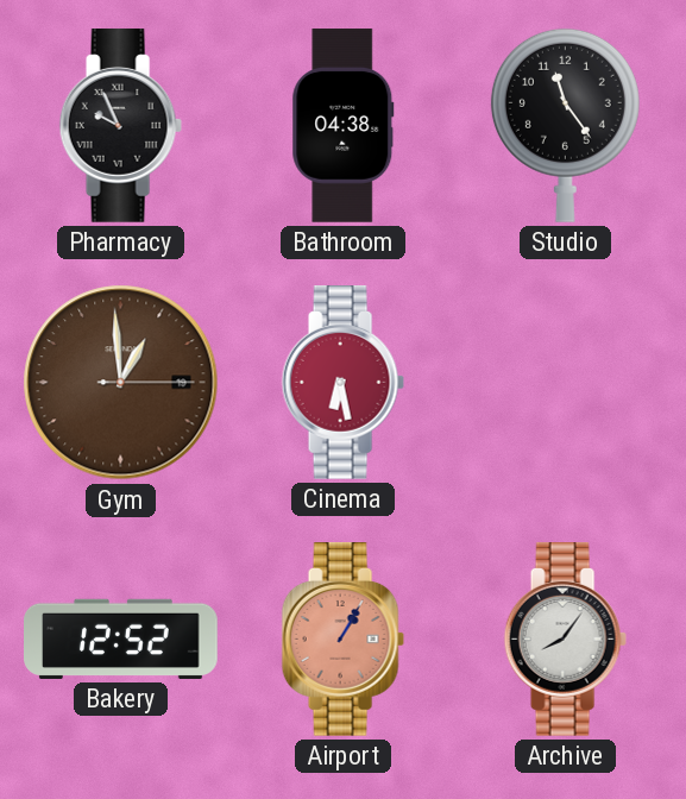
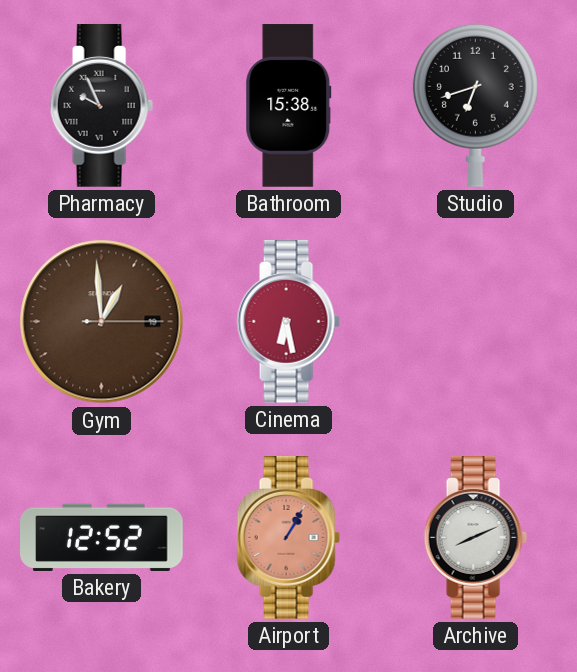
Bathroom: 04:38 -> 15:38
Studio: 11:24 -> 6:42
Archive: 8:06 -> 8:11
